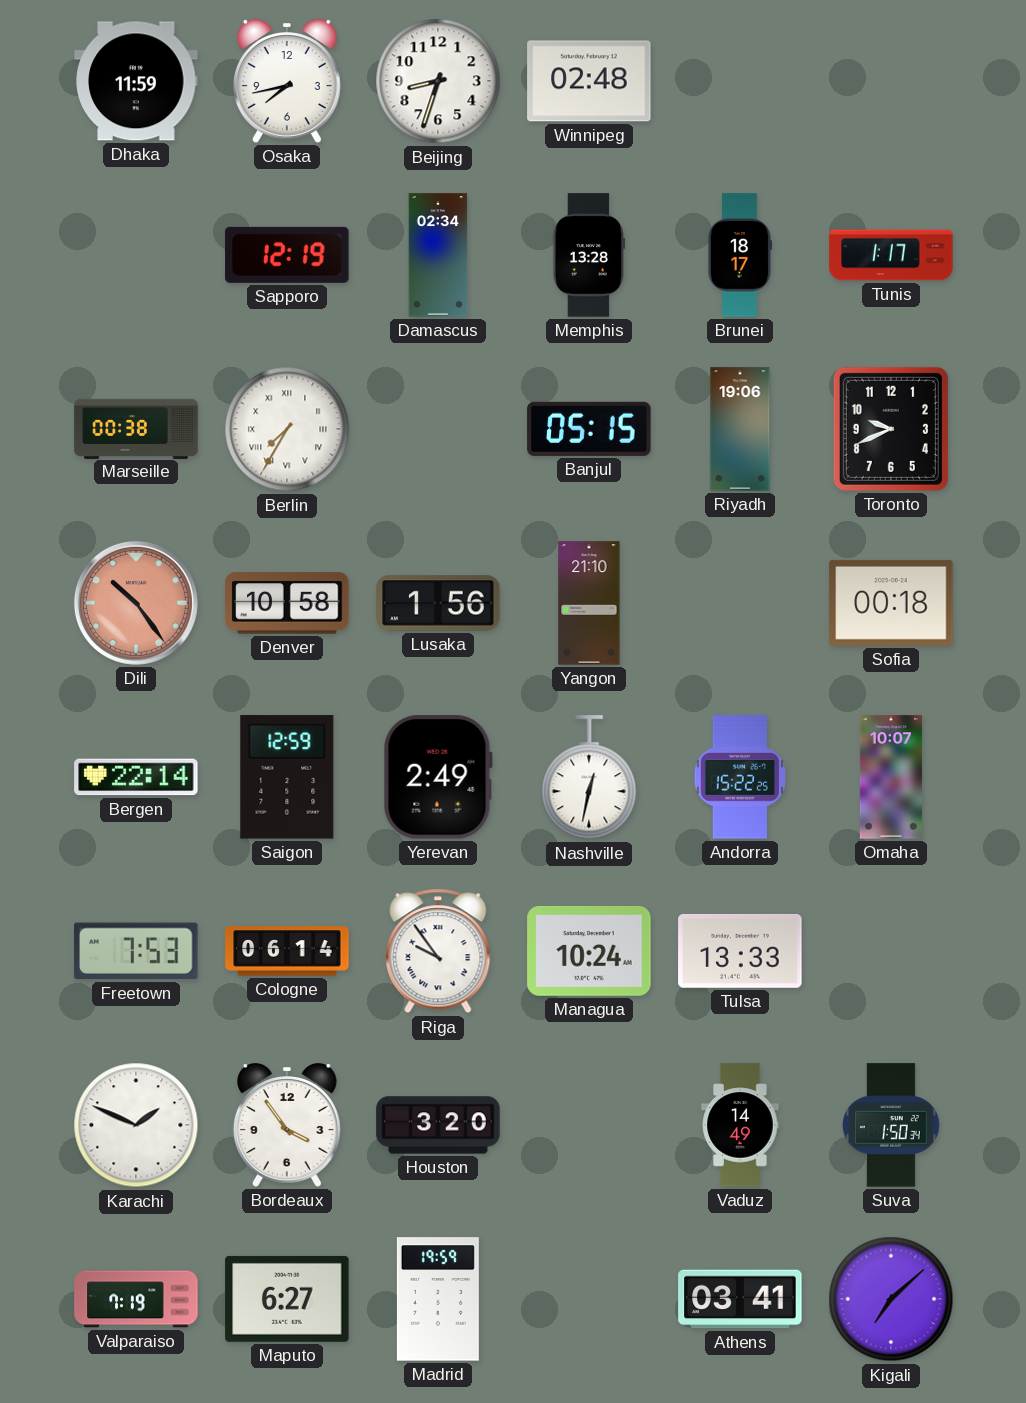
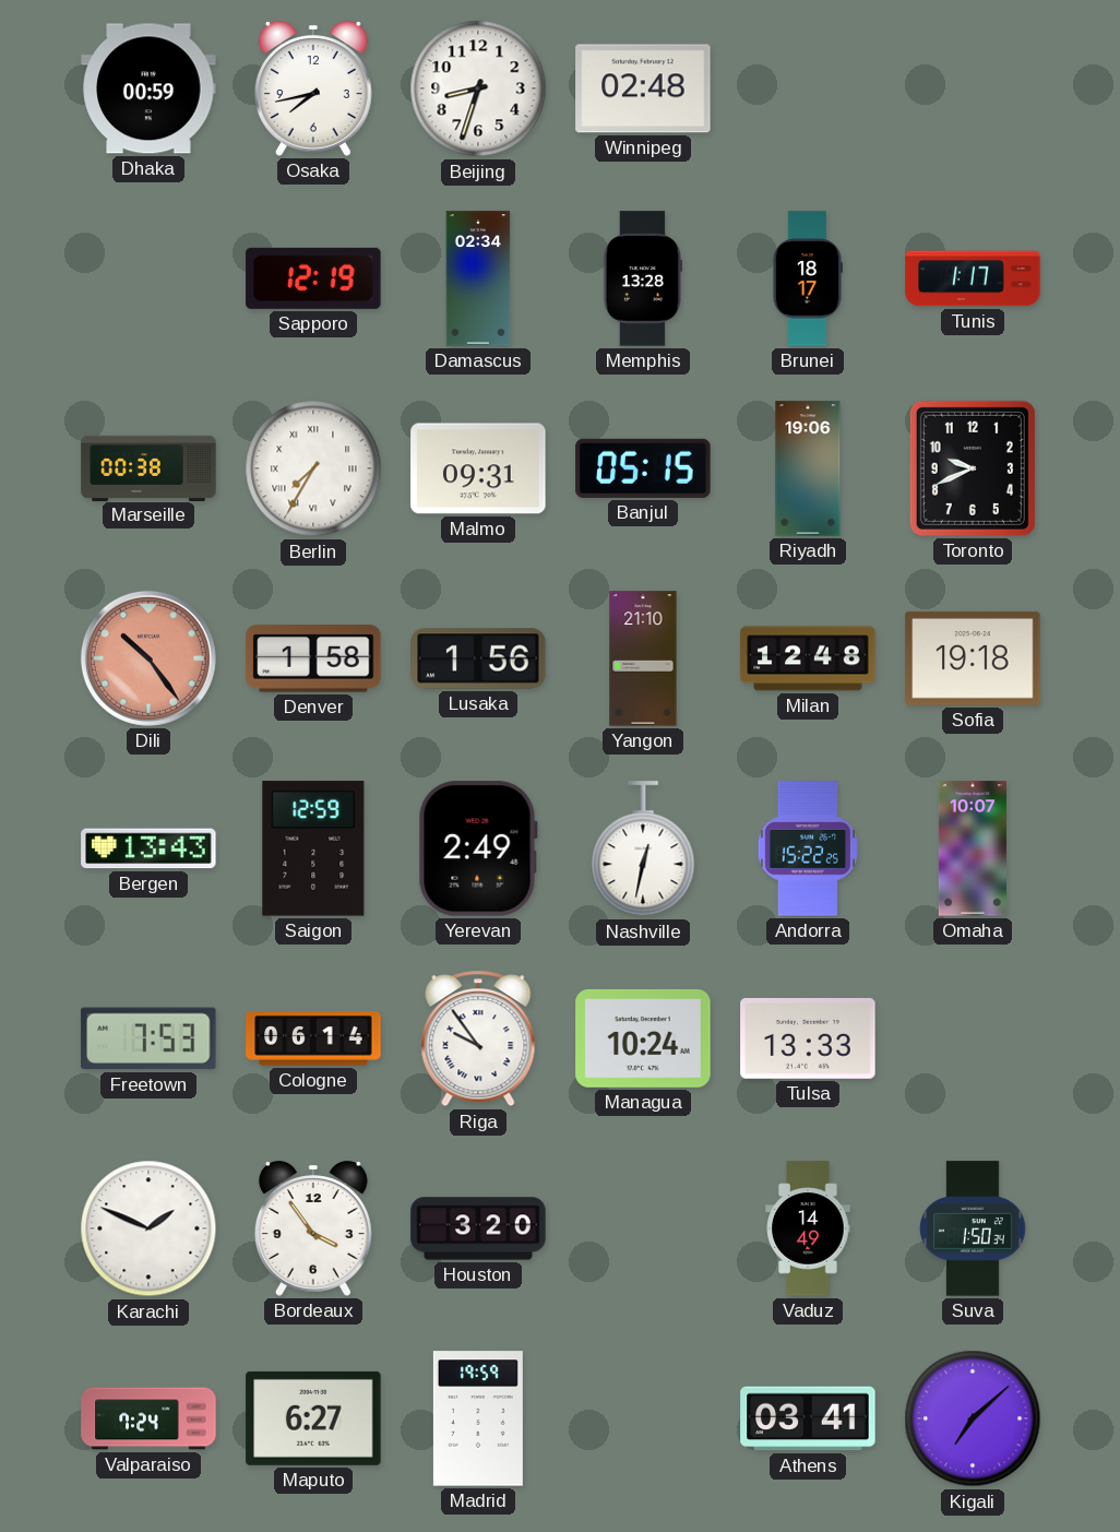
Dhaka: 11:59 -> 00:59
Malmo: none -> 09:31
Denver: 10:58 -> 1:58
Milan: none -> 12:48
Sofia: 00:18 -> 19:18
Bergen: 22:14 -> 13:43
Valparaiso: 7:19 -> 7:24
